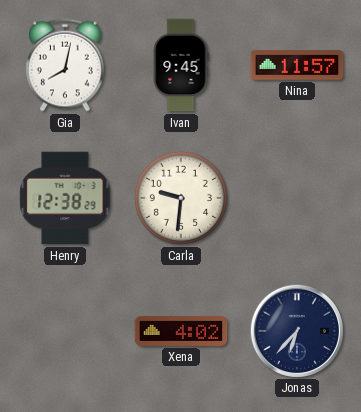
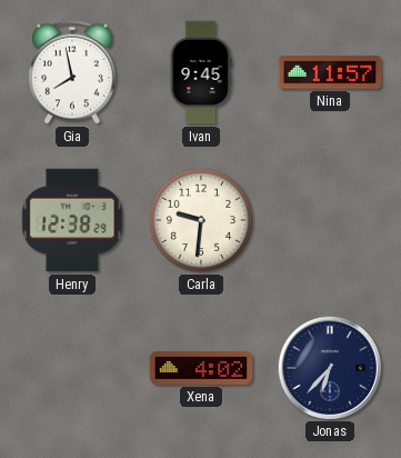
Gia: 8:02 -> 7:58
